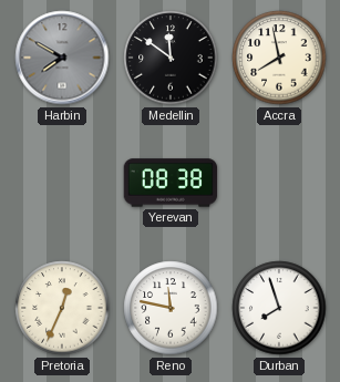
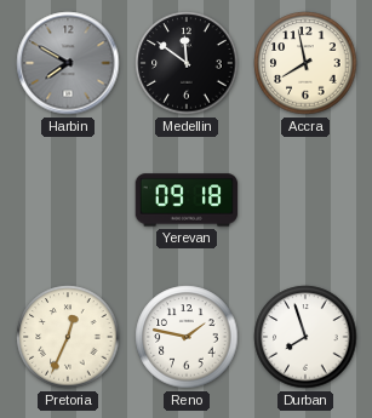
Yerevan: 08:38 -> 09:18
Reno: 11:47 -> 1:47
